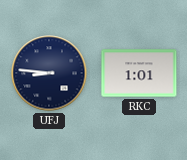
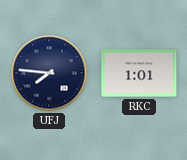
UFJ: 8:46 -> 7:46
